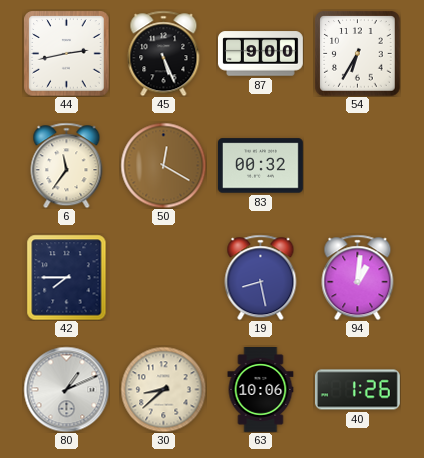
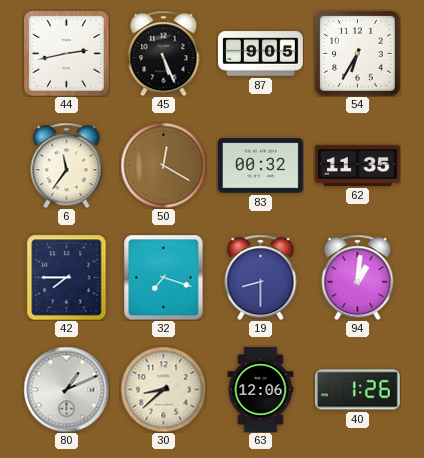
87: 9:00 -> 9:05
62: none -> 11:35
32: none -> 7:18
19: 8:28 -> 8:30
63: 10:06 -> 12:06
